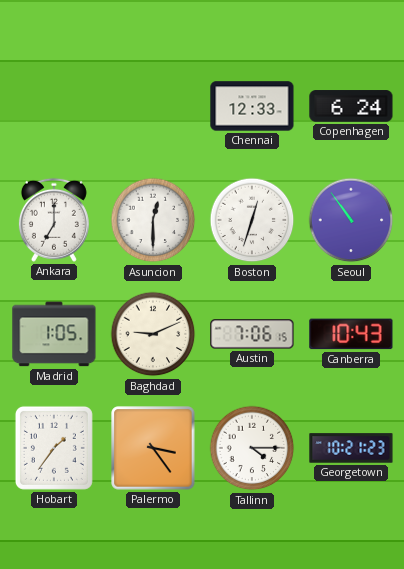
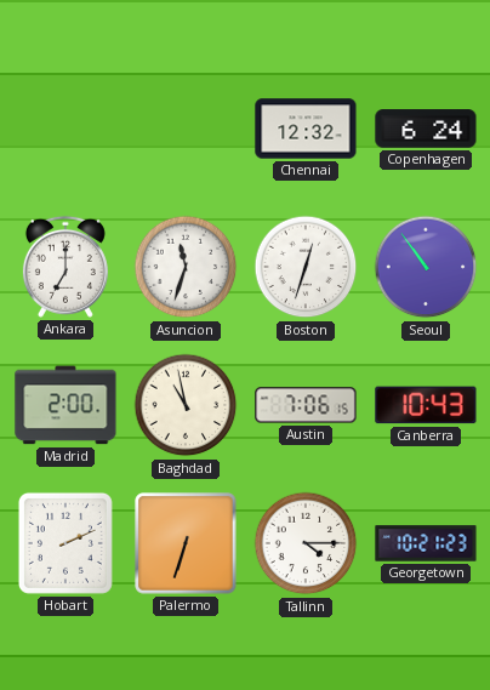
Chennai: 12:33 -> 12:32
Asuncion: 12:30 -> 11:33
Madrid: 1:05 -> 2:00
Baghdad: 9:11 -> 10:58
Hobart: 1:36 -> 2:11
Palermo: 3:24 -> 6:33
